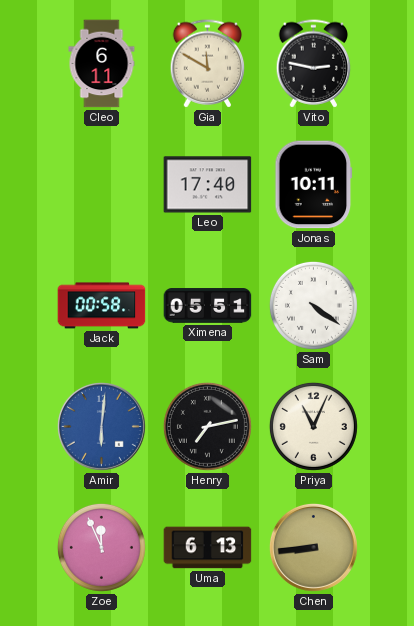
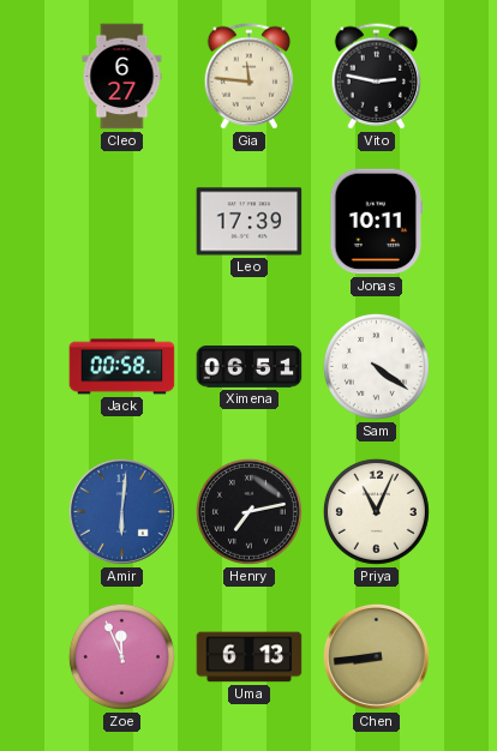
Cleo: 6:11 -> 6:27
Gia: 11:50 -> 11:46
Leo: 17:40 -> 17:39
Ximena: 05:51 -> 06:51
